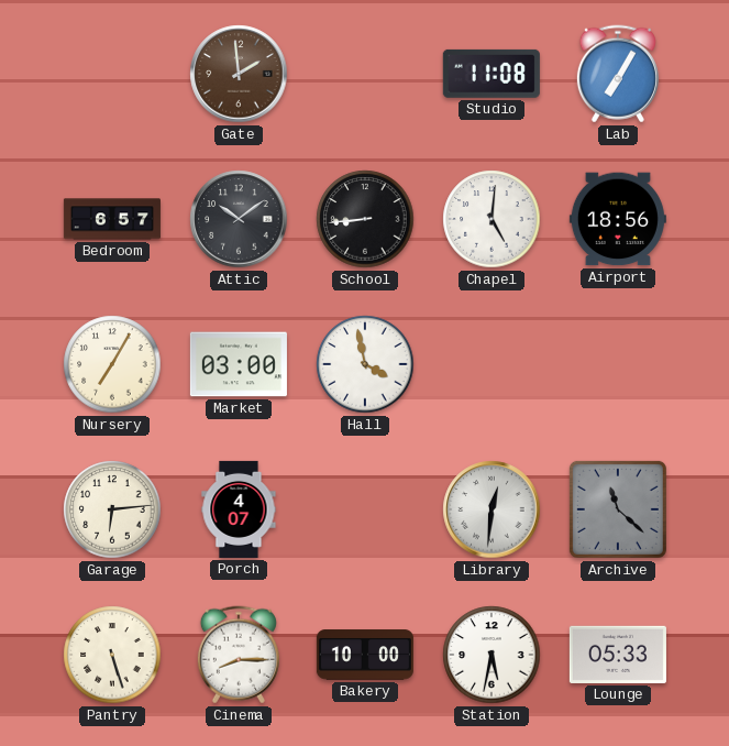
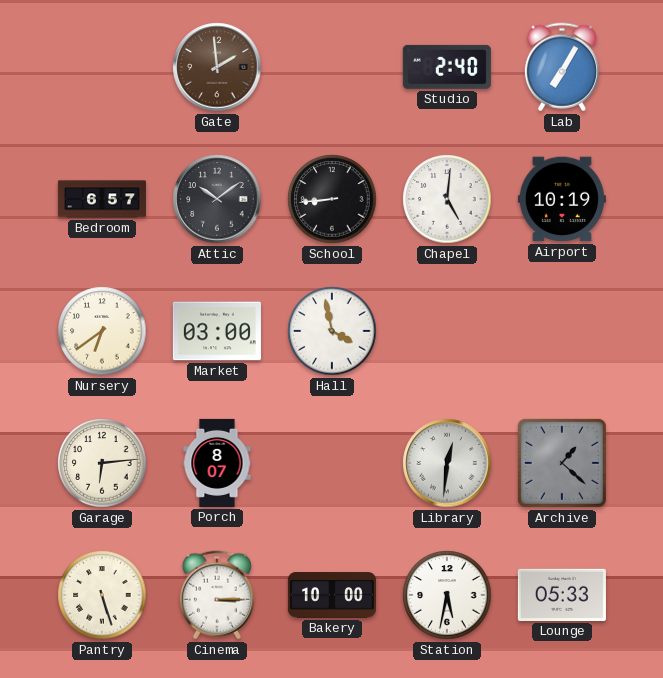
Studio: 11:08 -> 2:40
Airport: 18:56 -> 10:19
Nursery: 7:05 -> 6:39
Porch: 4:07 -> 8:07
Archive: 11:22 -> 1:22
Cinema: 8:15 -> 3:15
